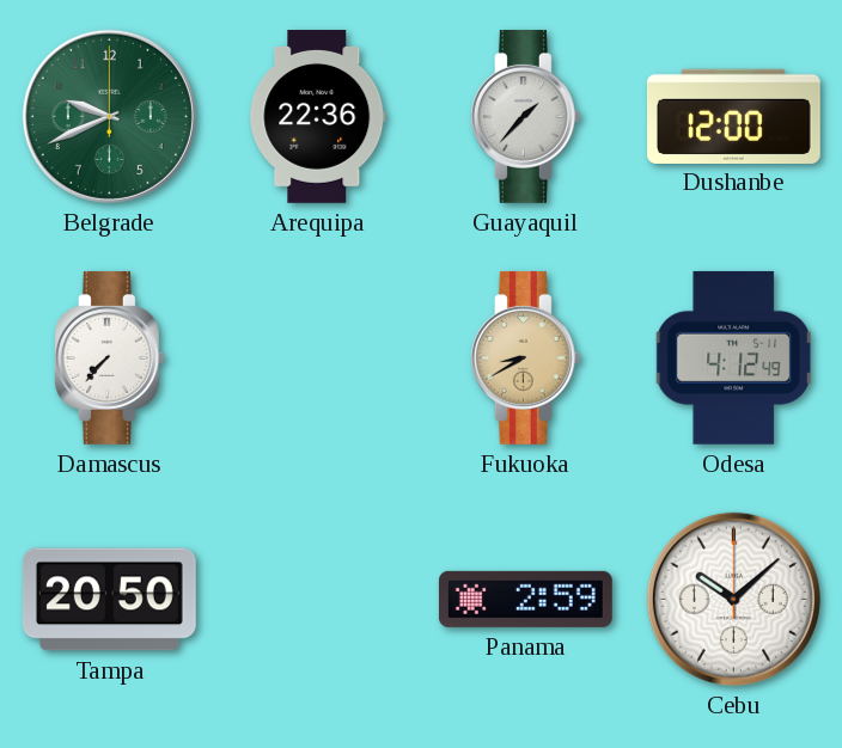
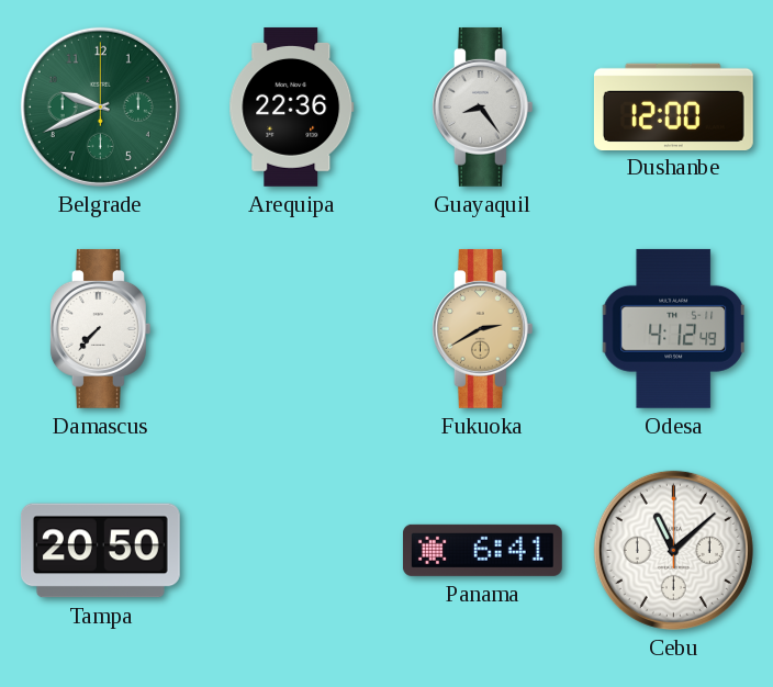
Guayaquil: 1:37 -> 8:24
Fukuoka: 8:40 -> 2:40
Panama: 2:59 -> 6:41
Cebu: 10:08 -> 11:08
